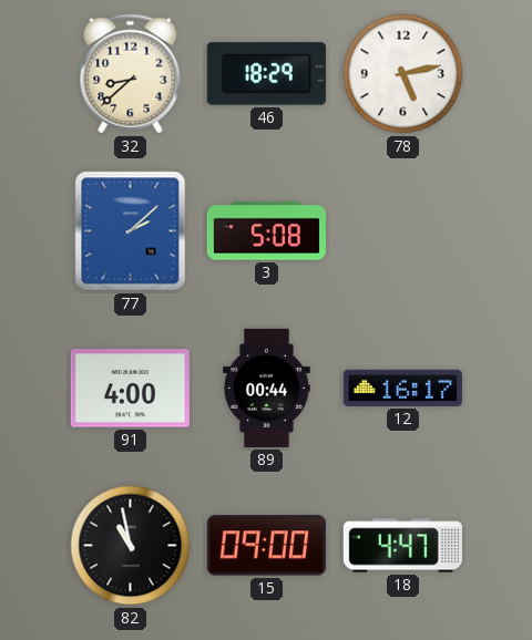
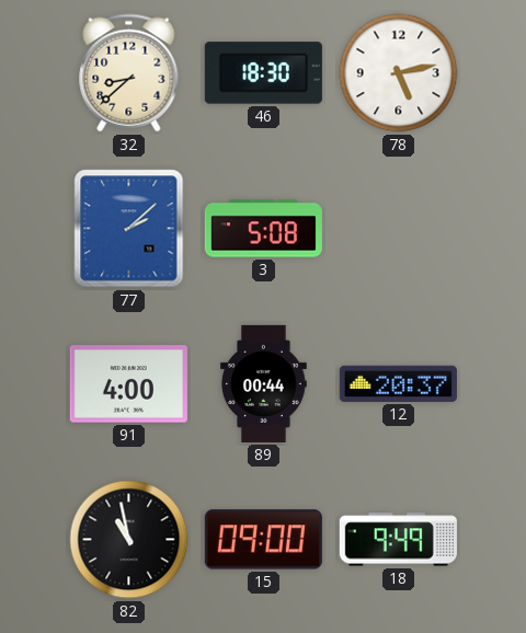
46: 18:29 -> 18:30
12: 16:17 -> 20:37
18: 4:47 -> 9:49
